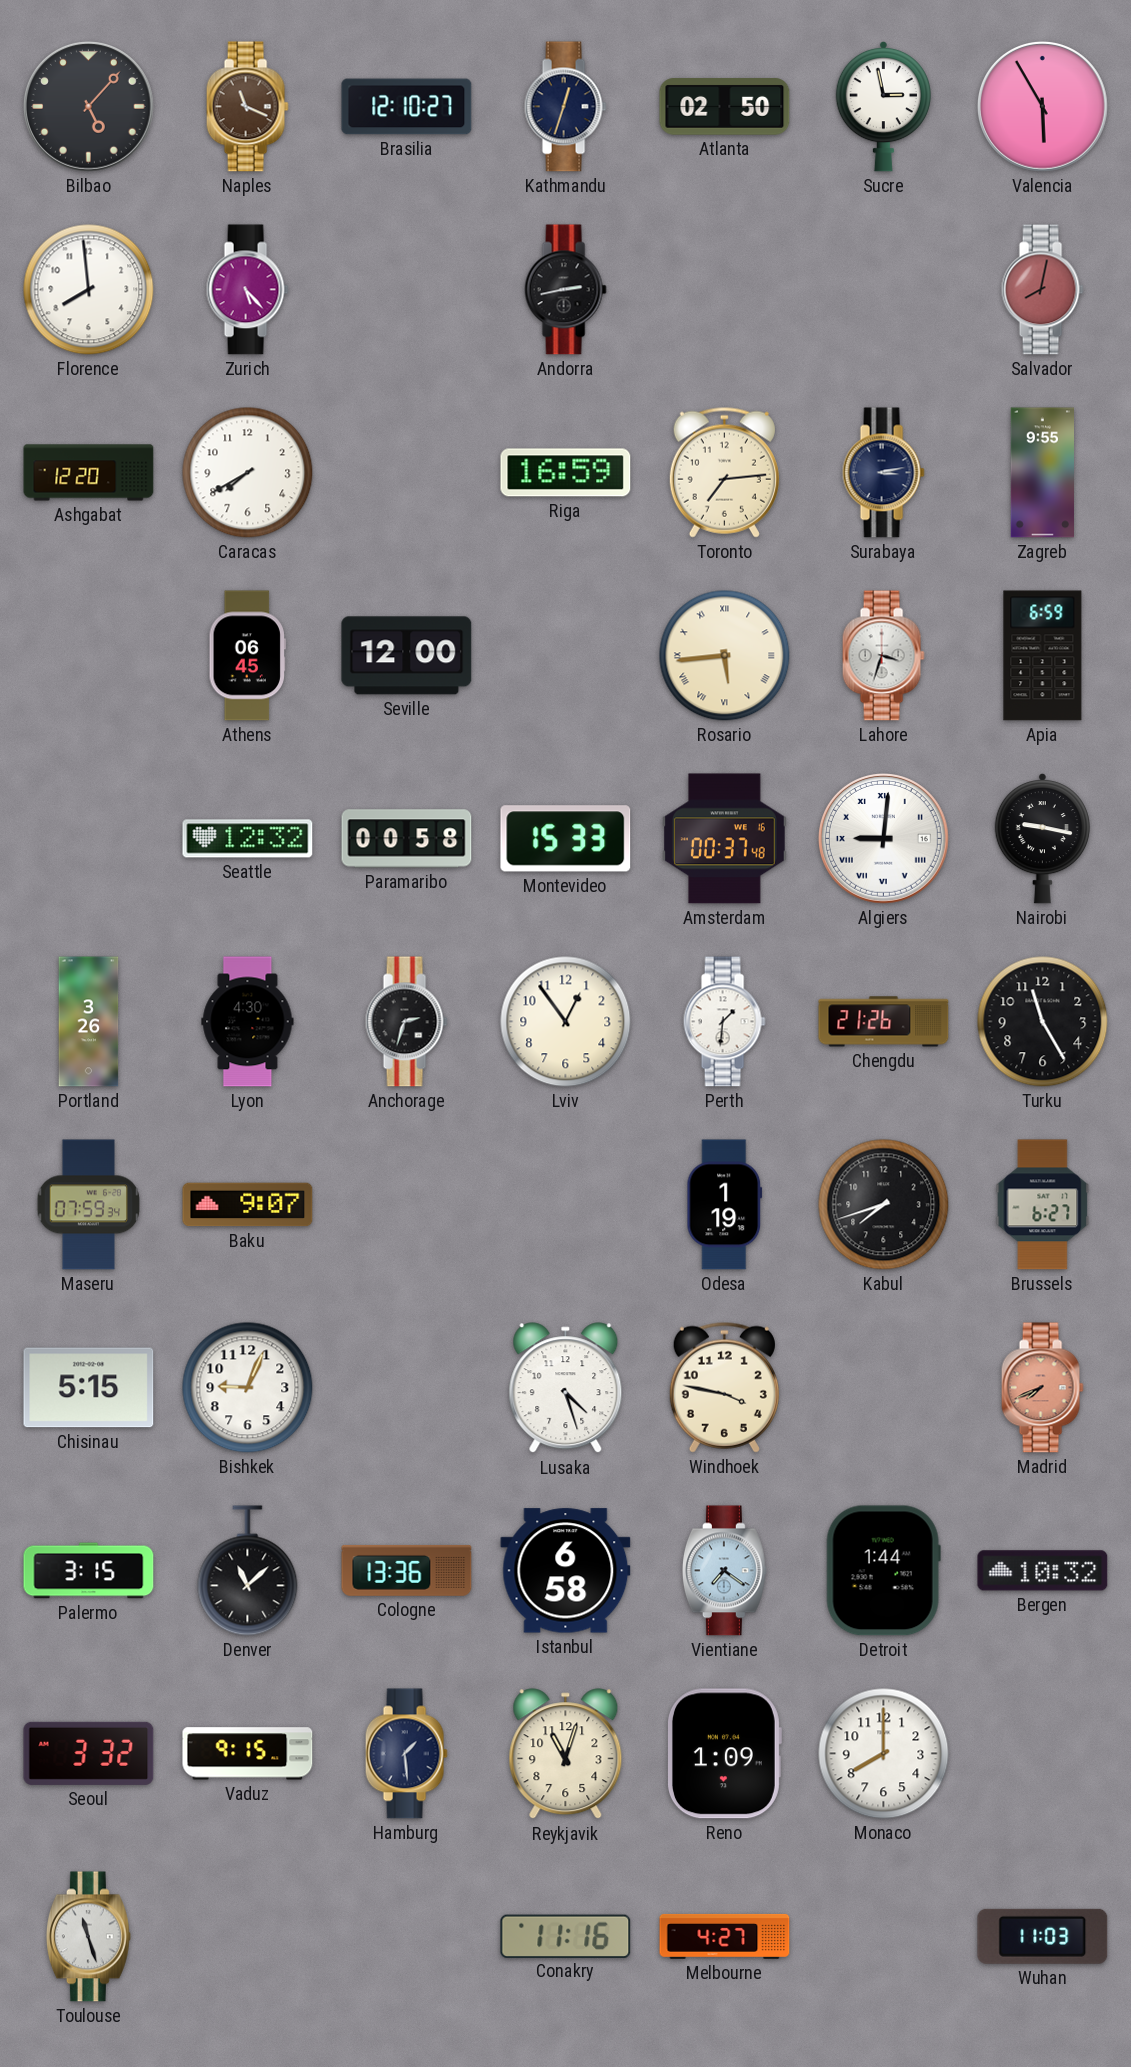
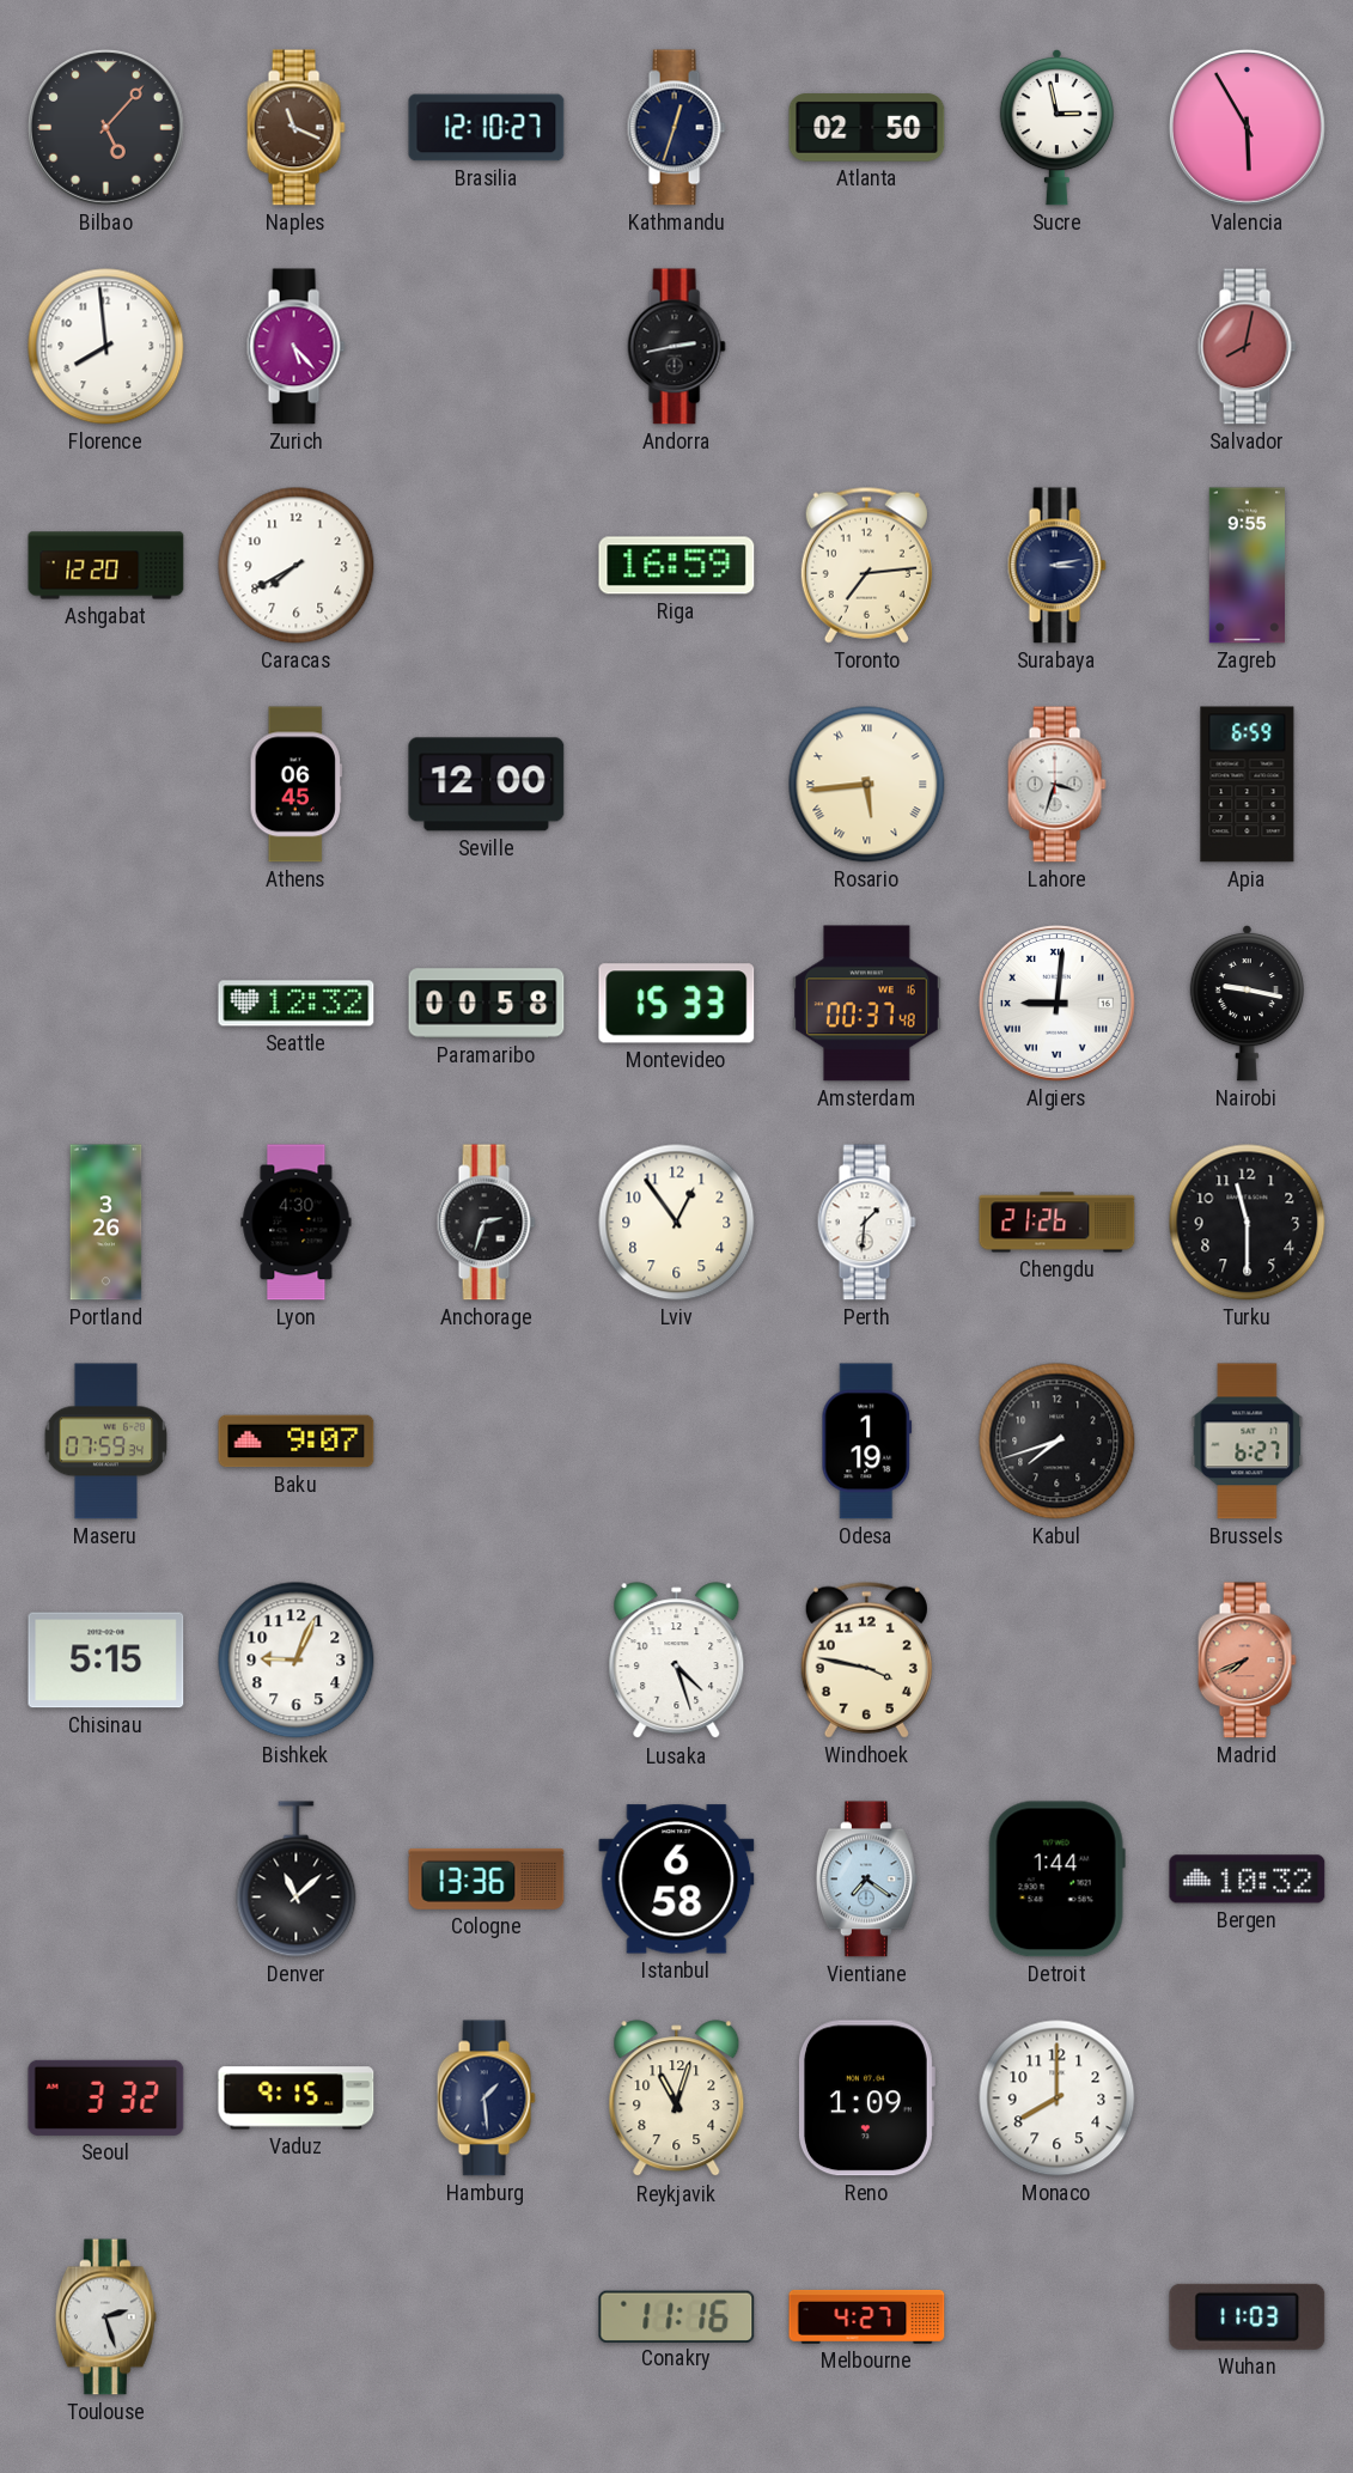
Turku: 11:25 -> 11:30
Palermo: 3:15 -> none
Toulouse: 11:27 -> 2:27
